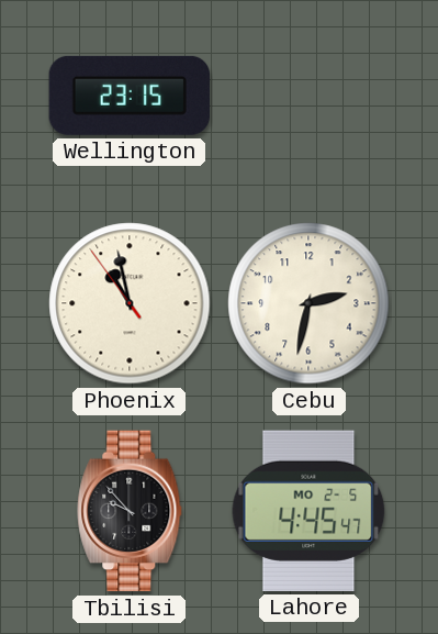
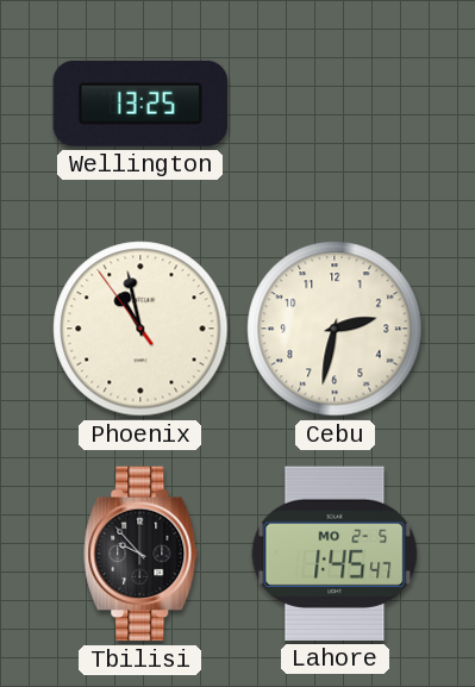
Wellington: 23:15 -> 13:25
Lahore: 4:45 -> 1:45
